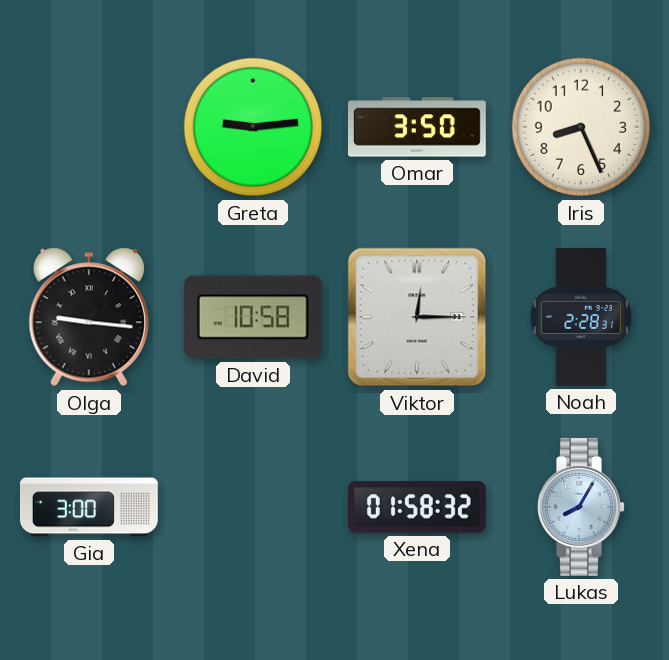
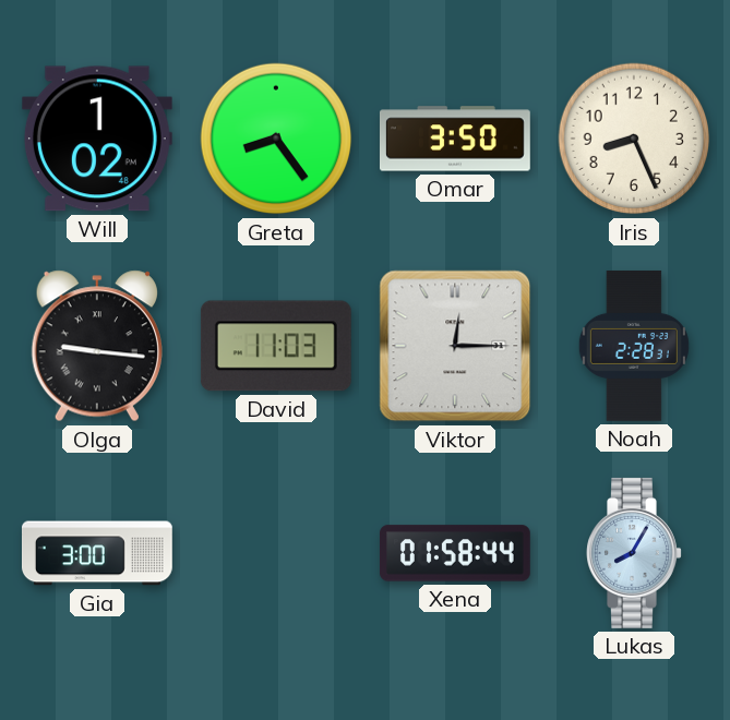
Will: none -> 1:02
Greta: 9:14 -> 8:24
David: 10:58 -> 11:03
Xena: 01:58:32 -> 01:58:44
